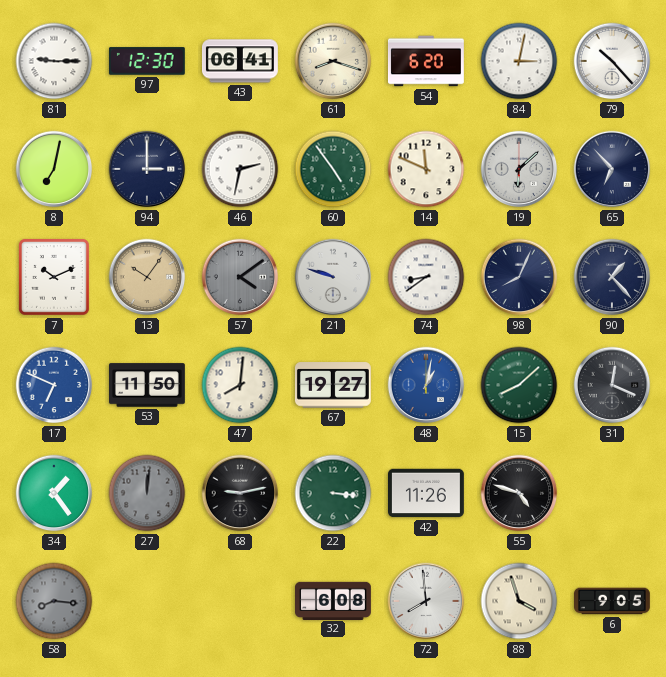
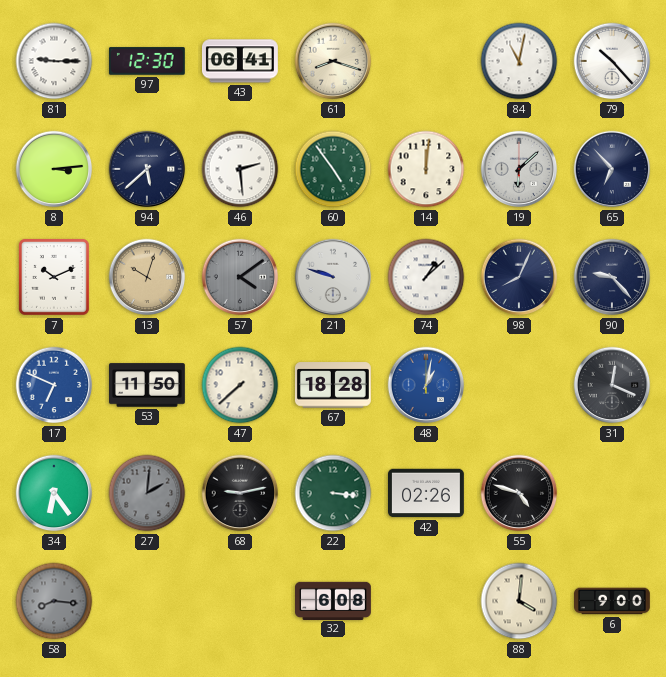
54: 6:20 -> none
84: 3:02 -> 11:02
8: 7:02 -> 3:14
94: 3:00 -> 5:38
46: 2:32 -> 2:29
14: 11:49 -> 12:01
13: 10:06 -> 10:03
74: 8:39 -> 1:08
90: 1:23 -> 9:23
47: 8:01 -> 7:38
67: 19:27 -> 18:28
15: 8:08 -> none
34: 1:24 -> 6:24
27: 12:01 -> 2:01
42: 11:26 -> 02:26
72: 7:59 -> none
88: 3:57 -> 4:01
6: 9:05 -> 9:00
